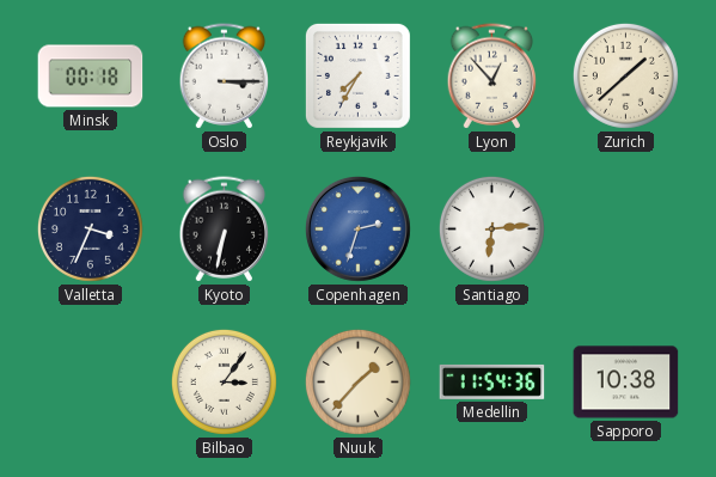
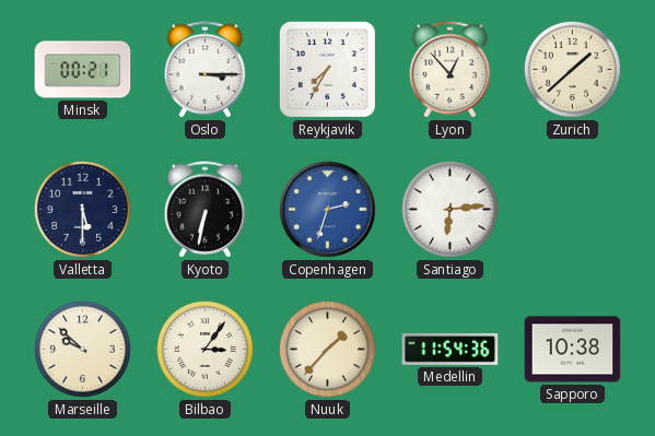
Minsk: 00:18 -> 00:21
Valletta: 3:34 -> 5:30
Marseille: none -> 9:52
